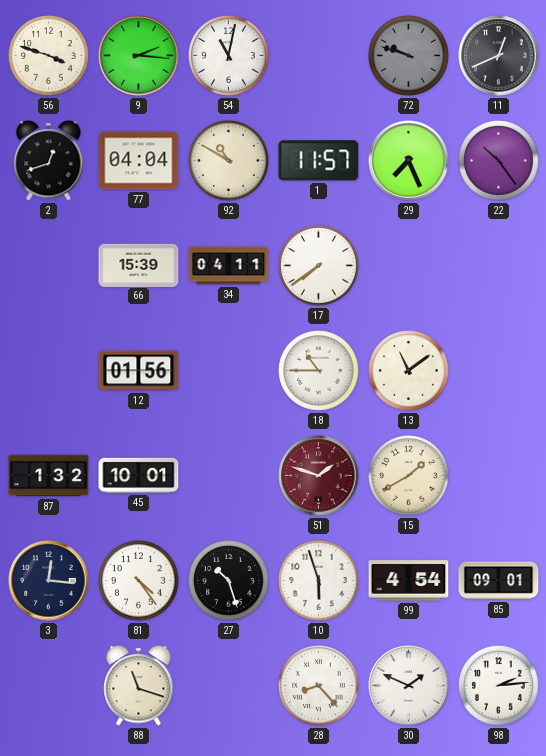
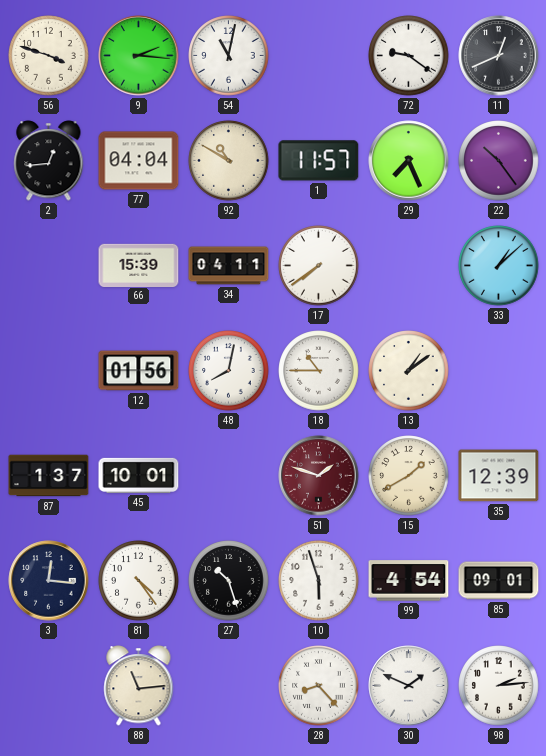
72: 9:48 -> 9:21
72 dial: grey -> white
2: 12:42 -> 12:44
33: none -> 1:08
48: none -> 8:02
13: 11:09 -> 1:09
87: 1:32 -> 1:37
35: none -> 12:39
88: 11:18 -> 11:14
